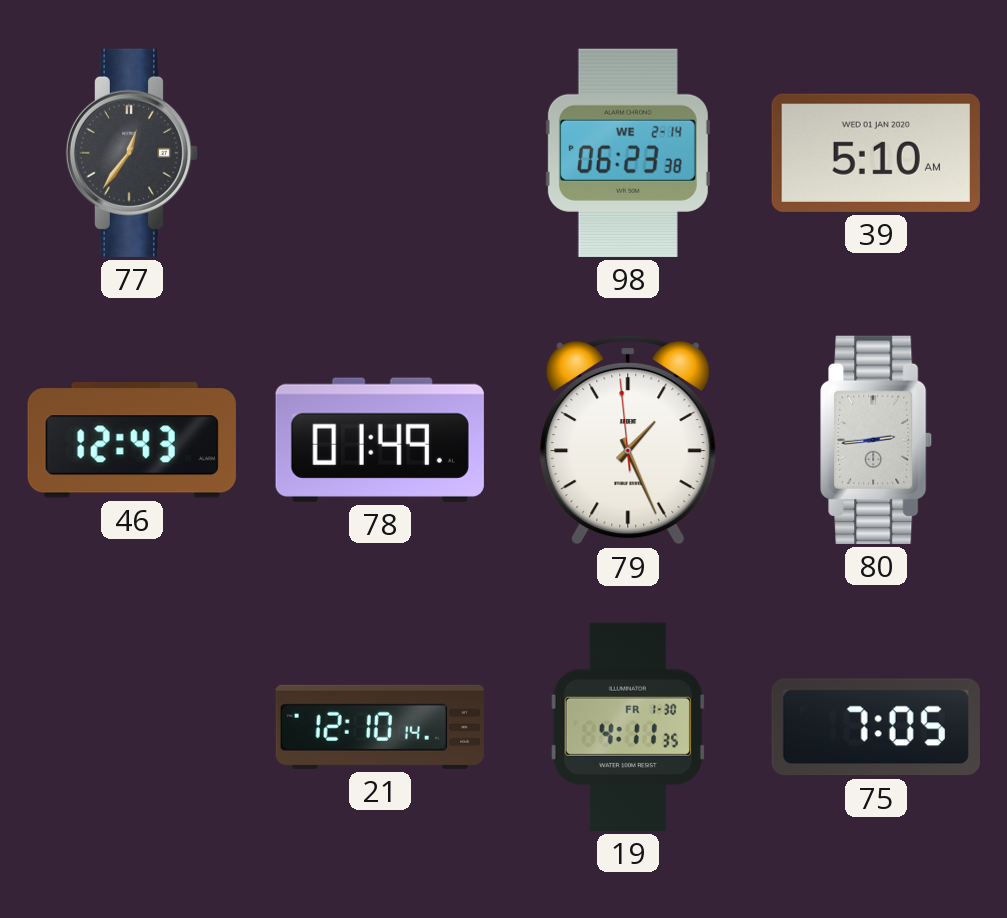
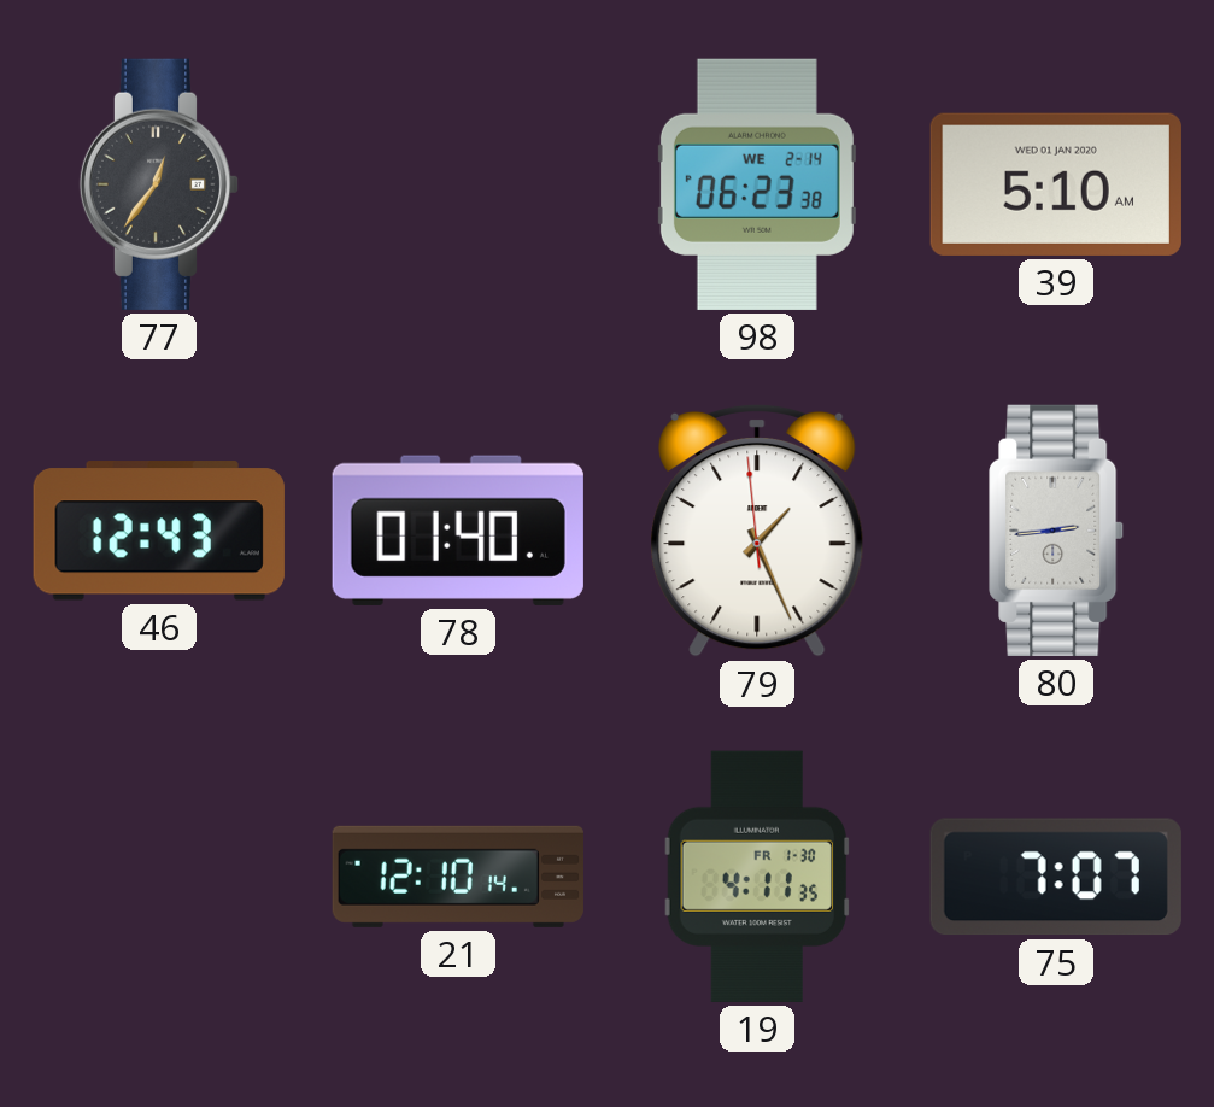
78: 01:49 -> 01:40
75: 7:05 -> 7:07
